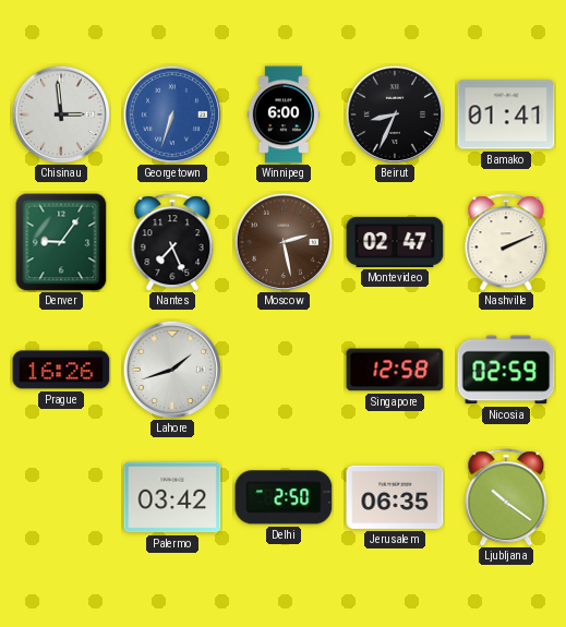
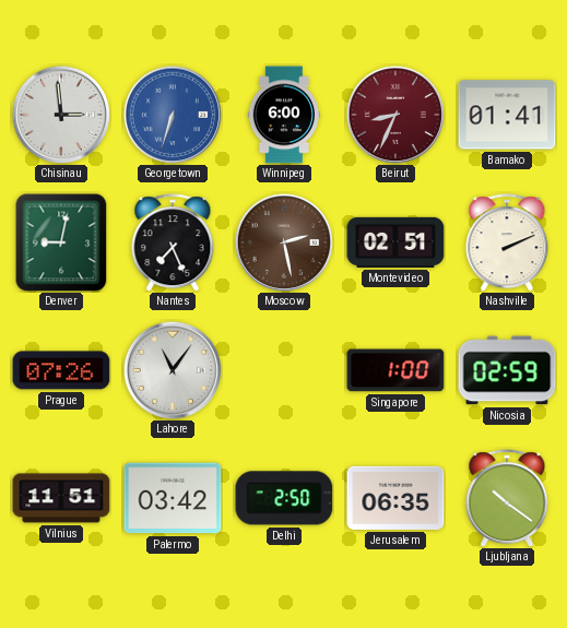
Beirut dial: black -> burgundy
Denver: 9:06 -> 9:02
Montevideo: 02:47 -> 02:51
Prague: 16:26 -> 07:26
Lahore: 1:42 -> 11:06
Singapore: 12:58 -> 1:00
Vilnius: none -> 11:51
